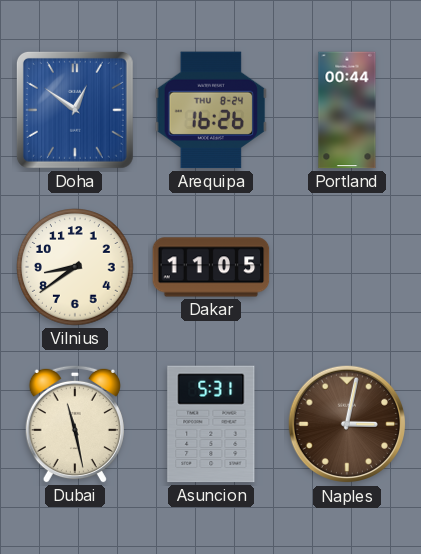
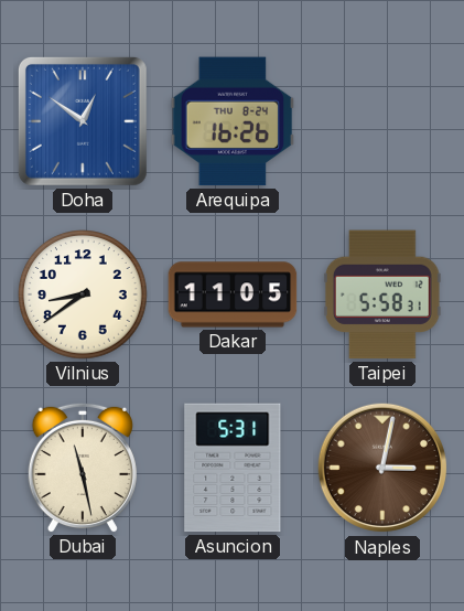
Portland: 00:44 -> none
Taipei: none -> 5:58
